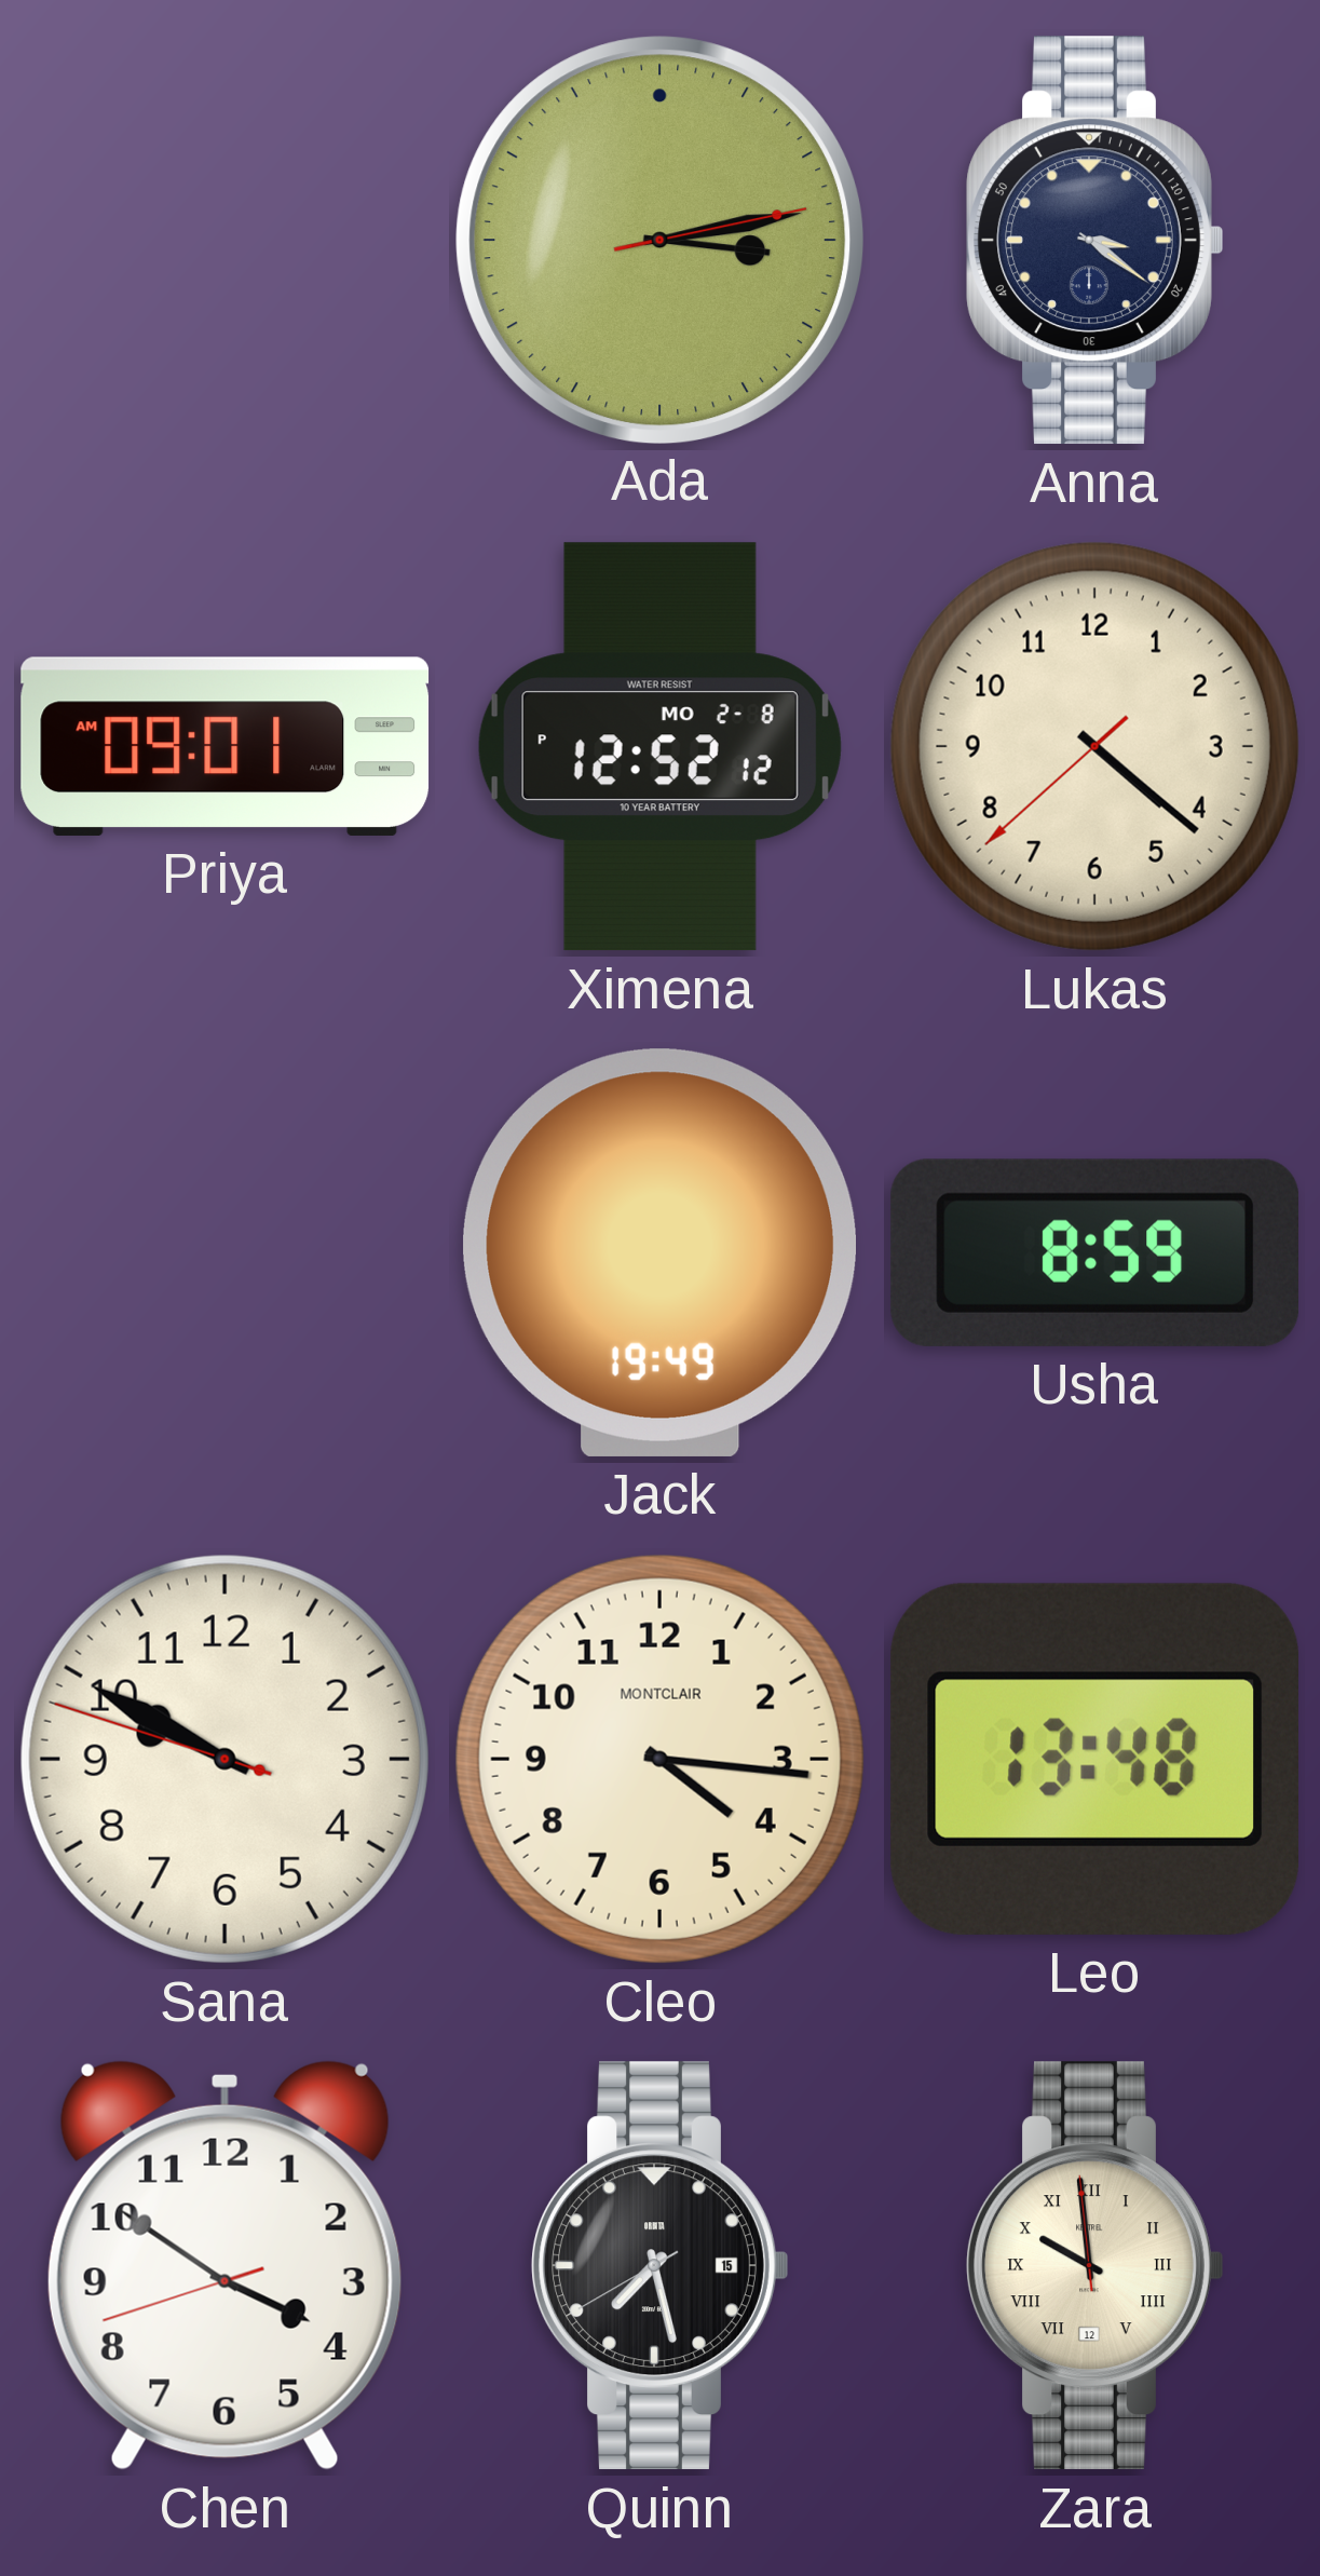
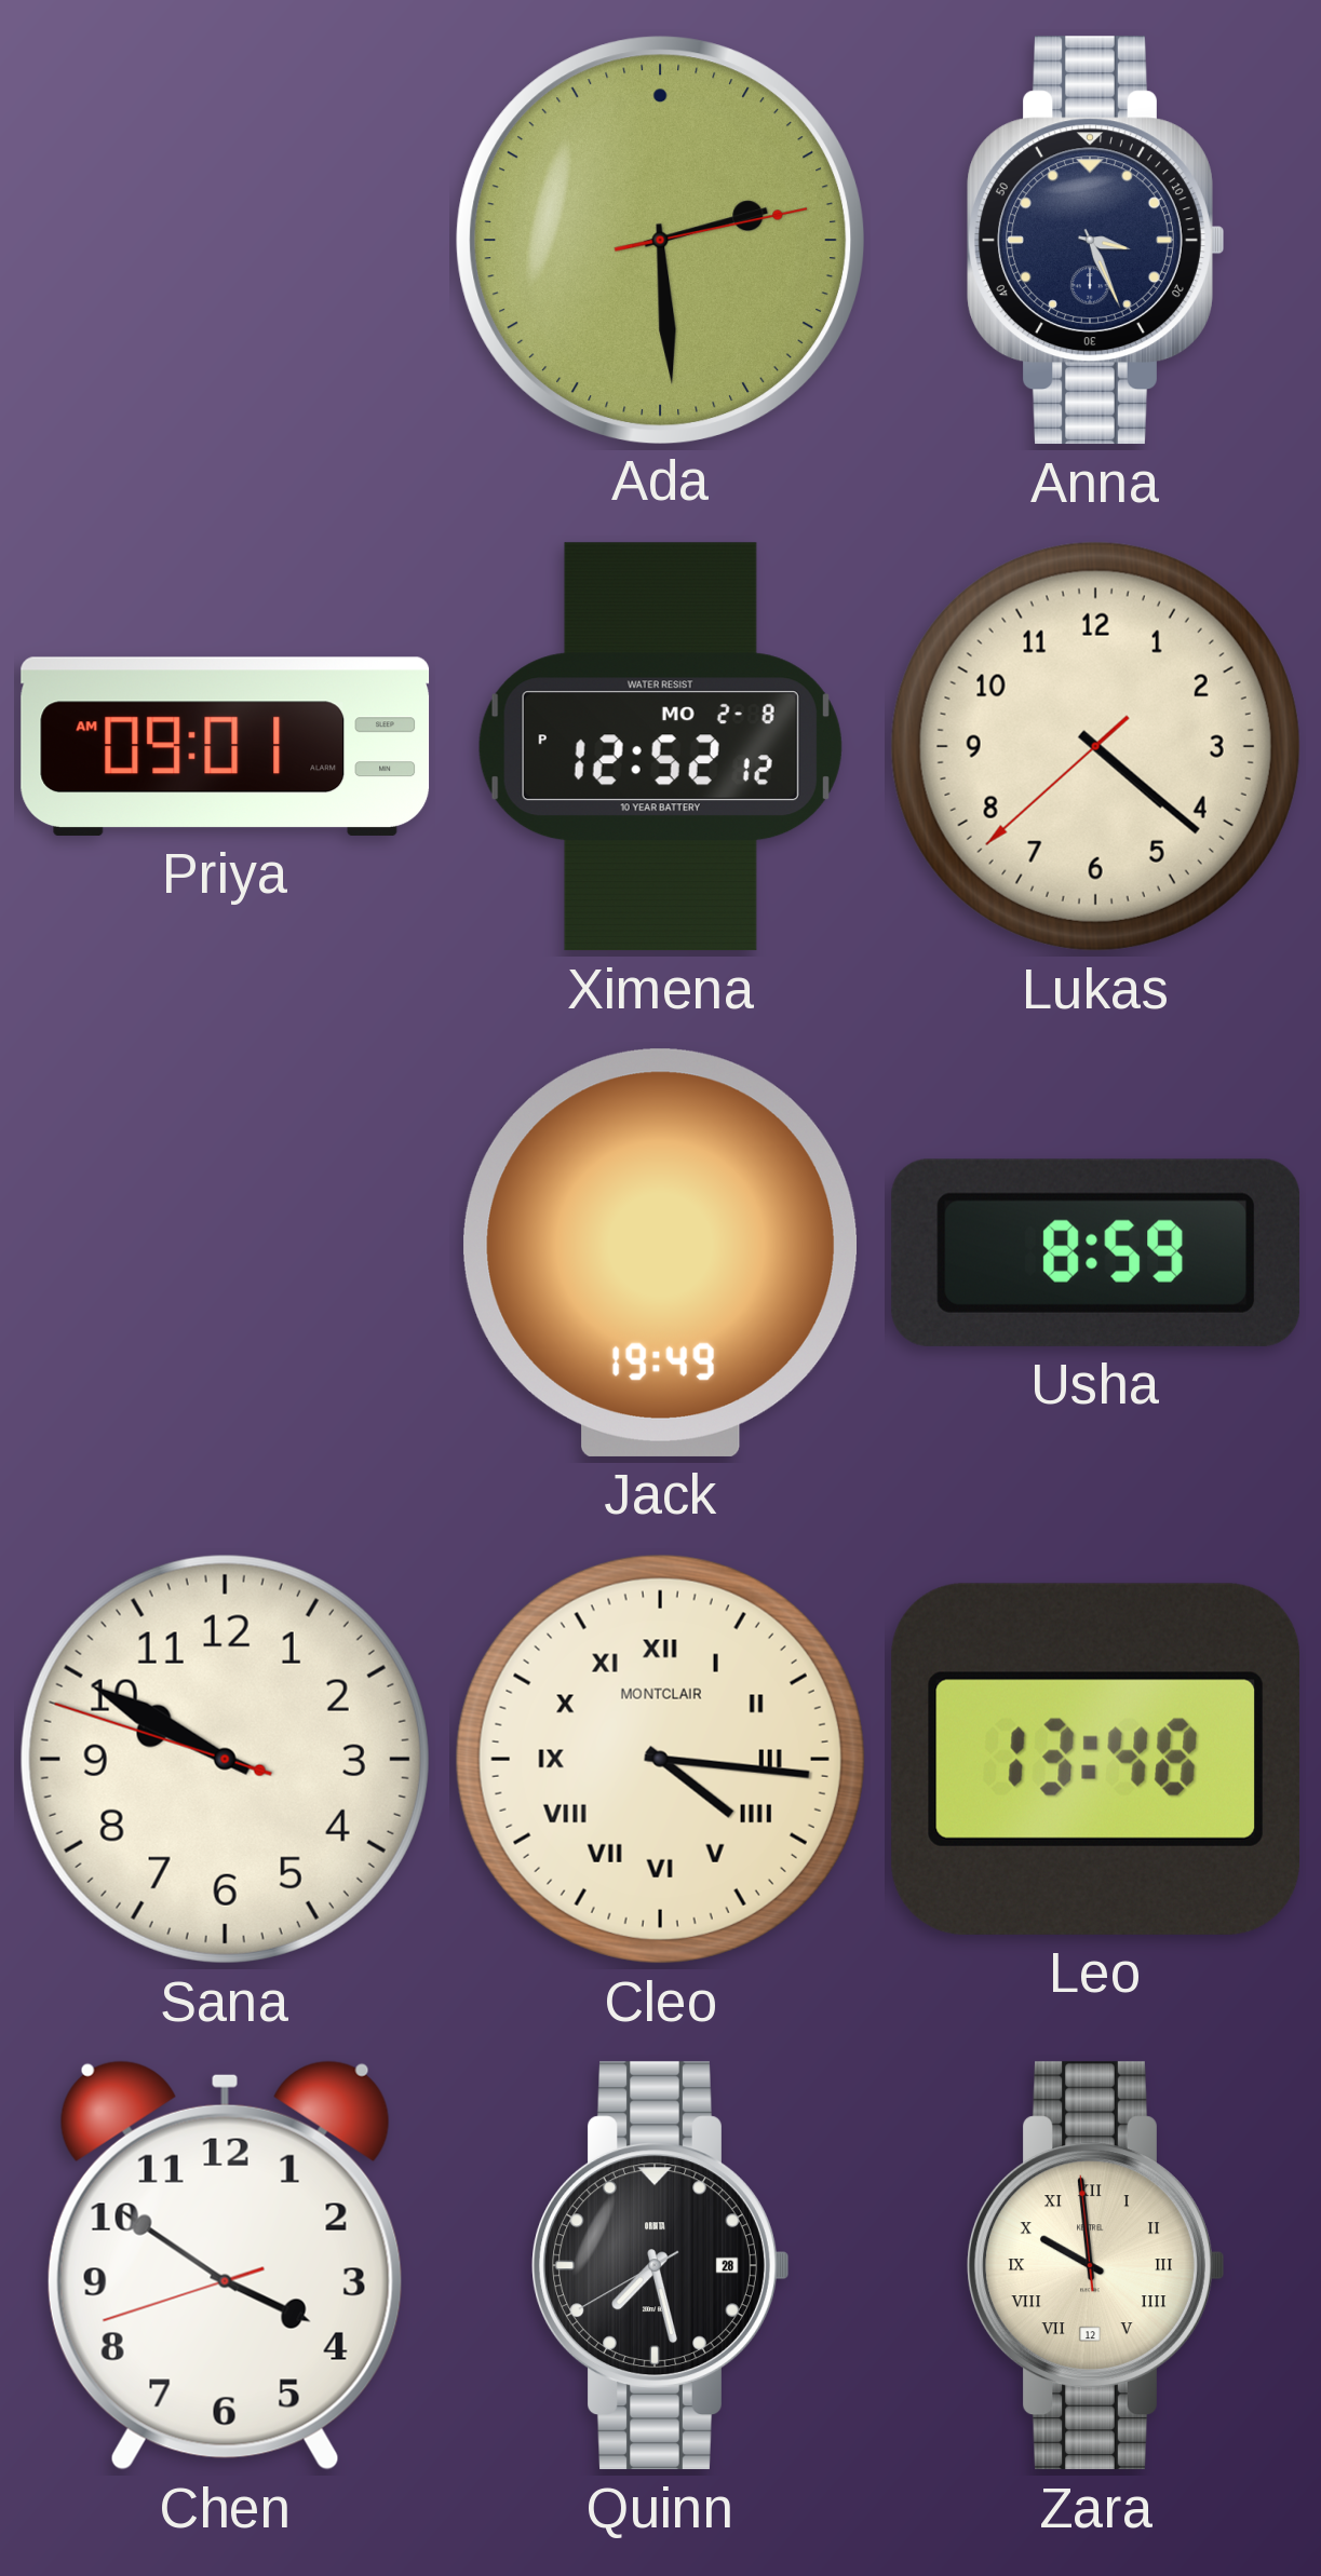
Ada: 3:13 -> 2:29
Anna: 3:21 -> 3:26
Cleo numerals: Arabic -> Roman
Quinn date: 15 -> 28
